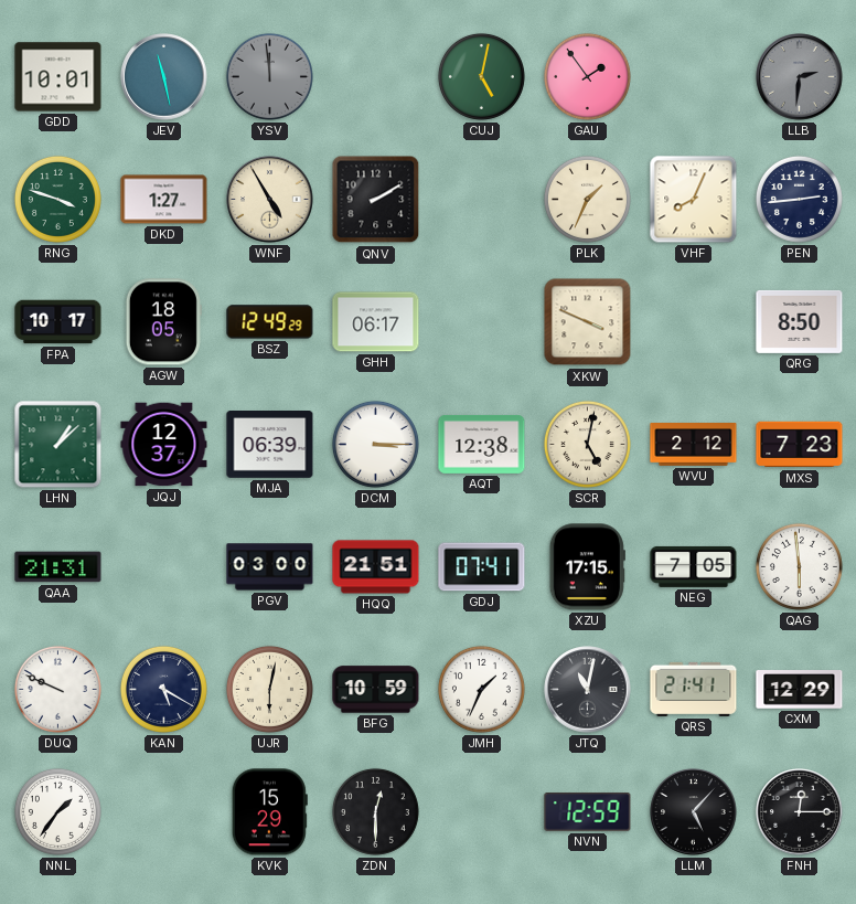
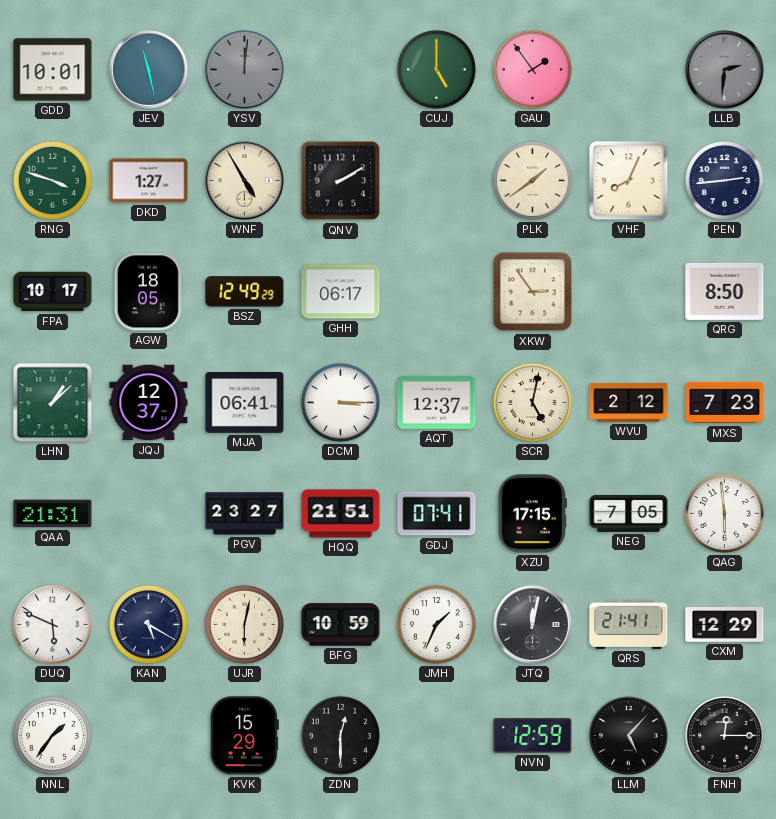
YSV: 11:59 -> 12:01
CUJ: 5:02 -> 5:00
PLK: 1:34 -> 1:39
XKW: 3:49 -> 2:54
MJA: 06:39 -> 06:41
AQT: 12:38 -> 12:37
PGV: 03:00 -> 23:27
DUQ: 9:49 -> 5:49
JTQ: 11:02 -> 12:02
